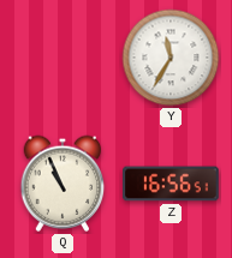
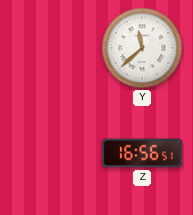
Y: 11:35 -> 11:38
Q: 10:56 -> none
